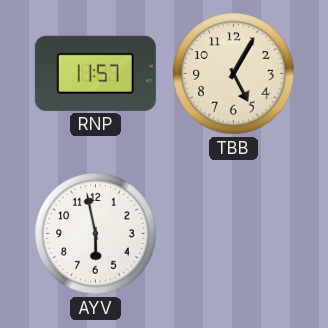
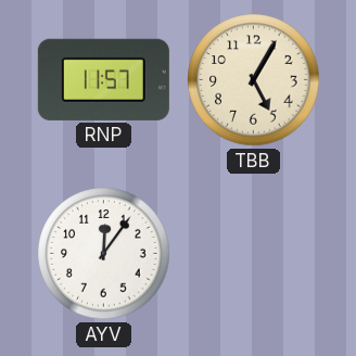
AYV: 5:58 -> 12:06
